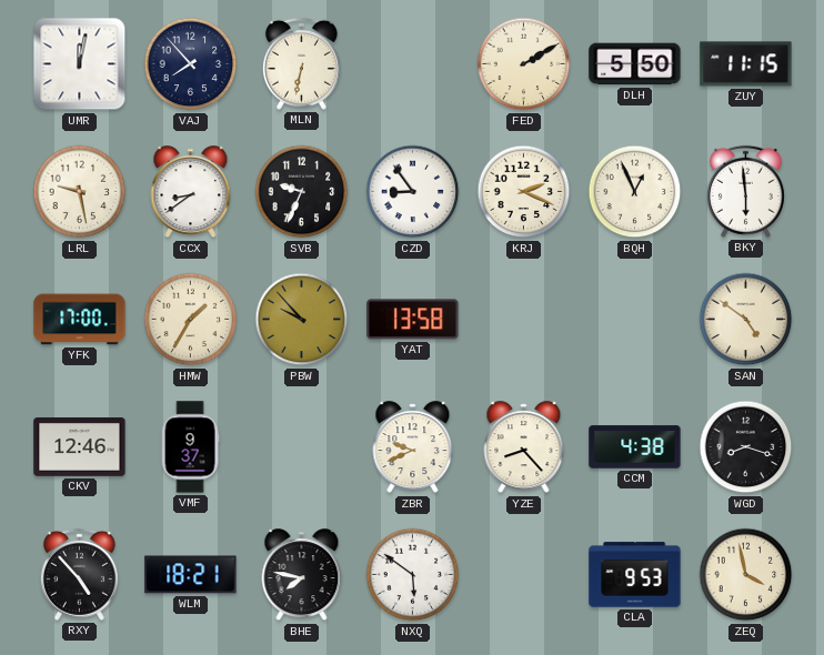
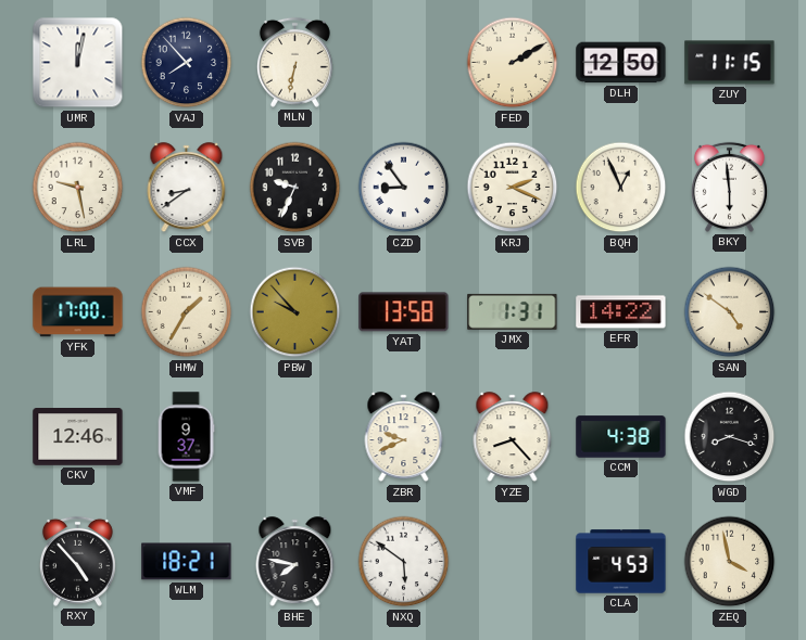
DLH: 5:50 -> 12:50
JMX: none -> 1:31
EFR: none -> 14:22
CLA: 9:53 -> 4:53
